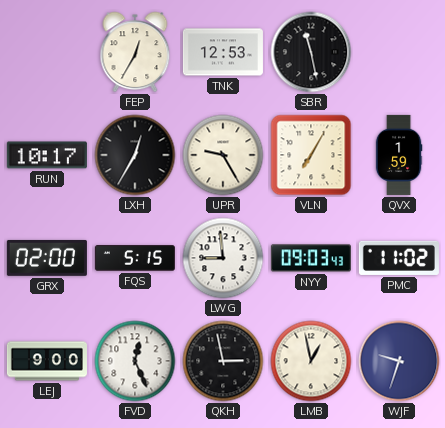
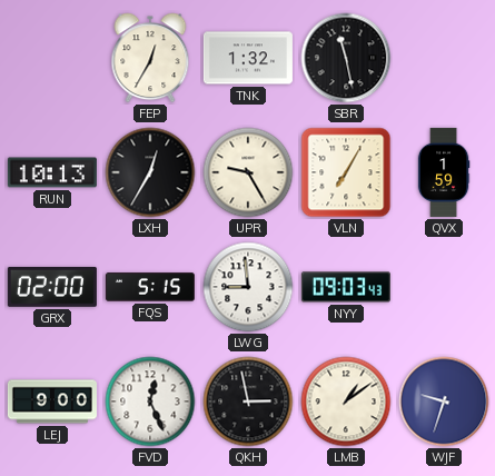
TNK: 12:53 -> 1:32
RUN: 10:17 -> 10:13
PMC: 11:02 -> none
LMB: 12:58 -> 1:09
